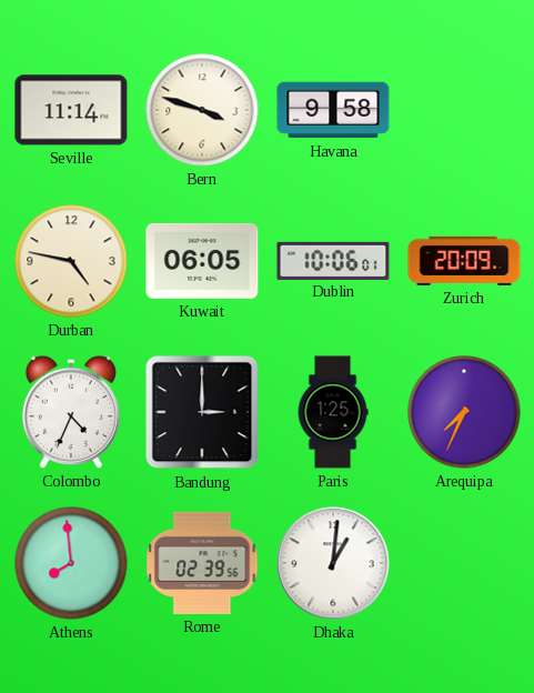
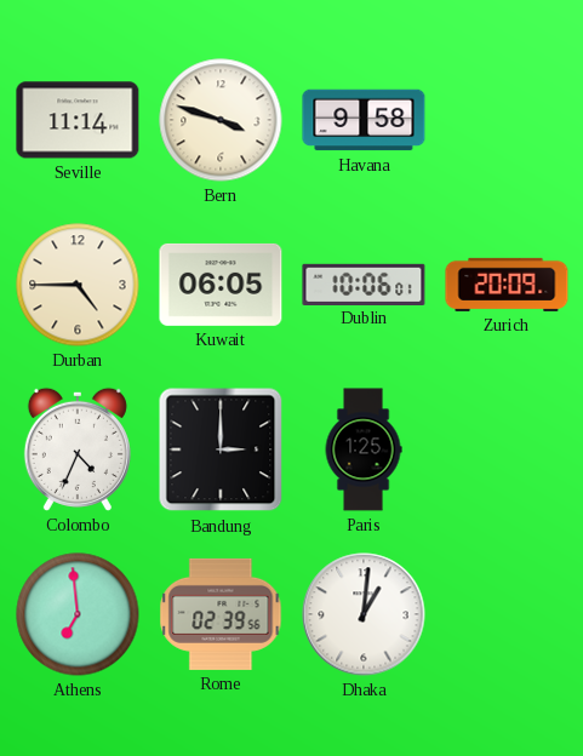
Durban: 4:47 -> 4:45
Arequipa: 7:34 -> none
Athens: 7:59 -> 6:59
